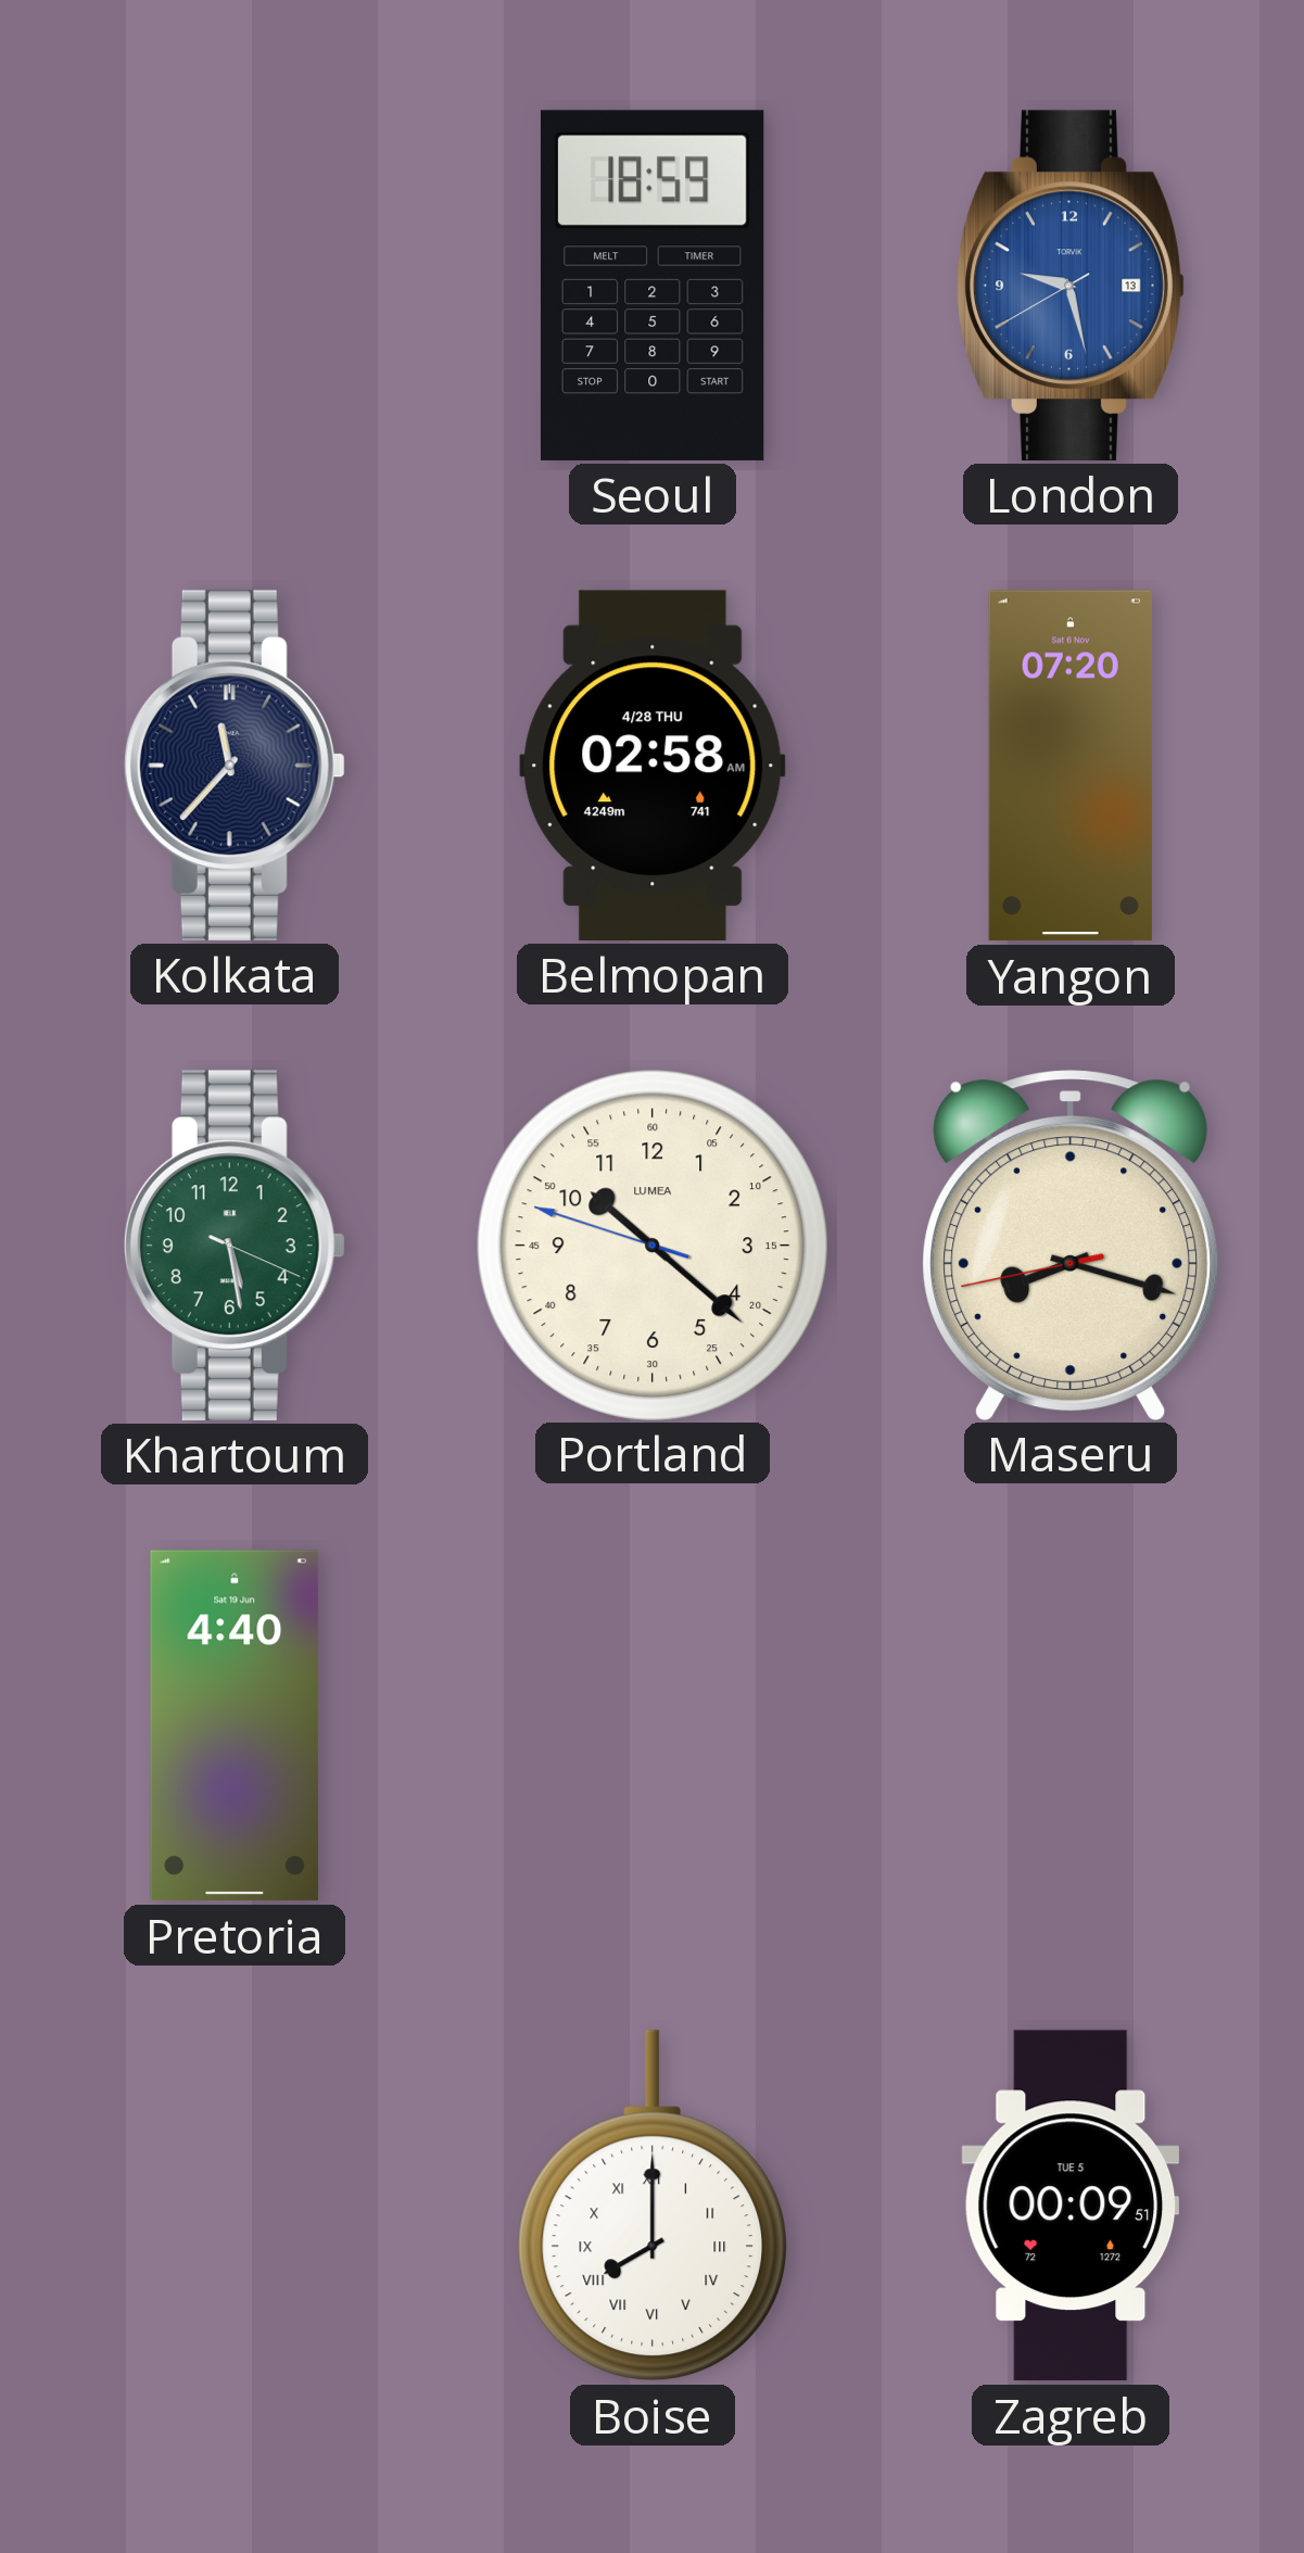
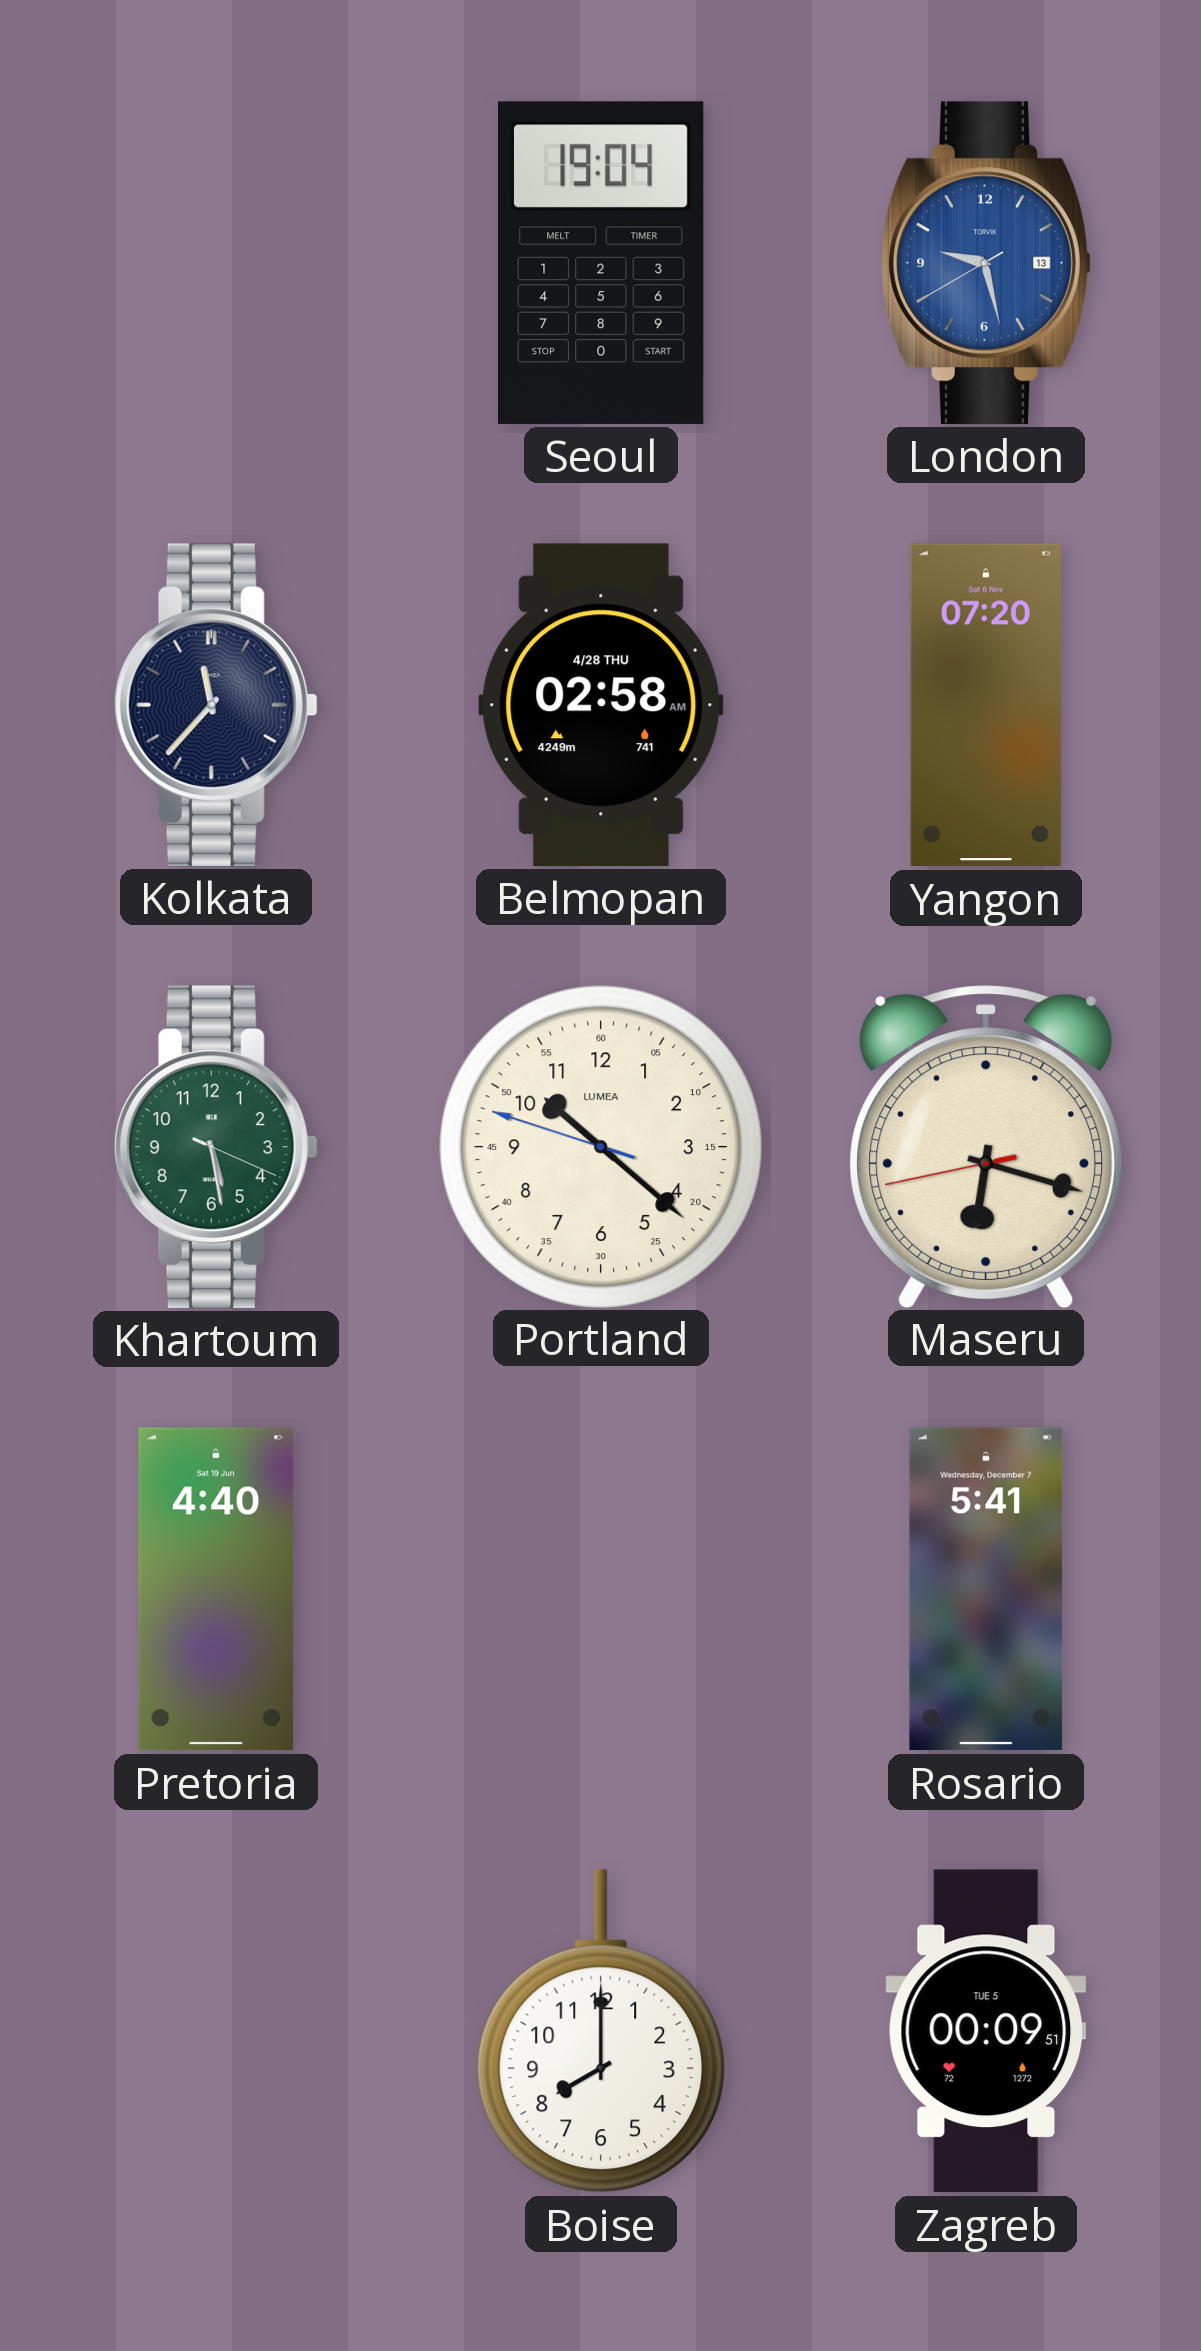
Seoul: 18:59 -> 19:04
Maseru: 8:17 -> 6:17
Rosario: none -> 5:41
Boise numerals: Roman -> Arabic
